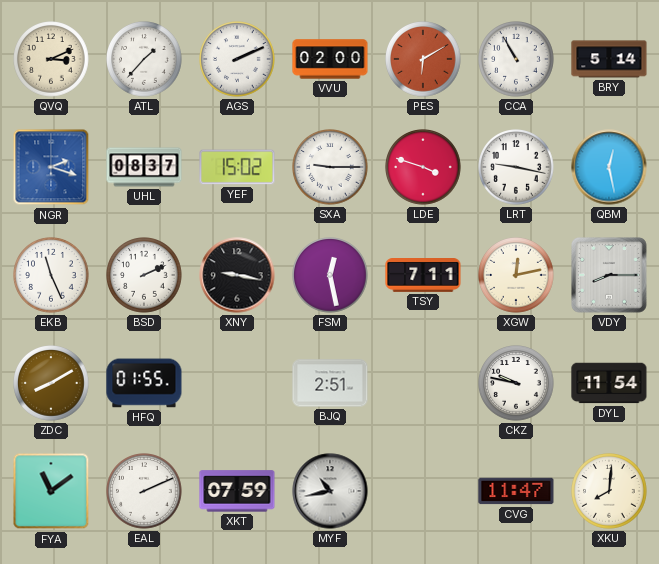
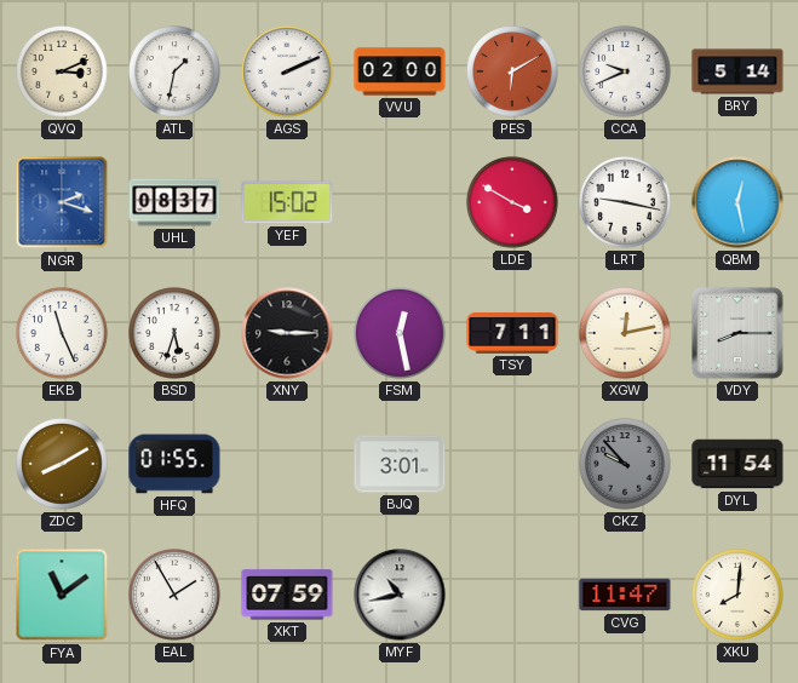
ATL: 1:37 -> 1:32
CCA: 10:55 -> 9:41
SXA: 9:15 -> none
LDE: 3:48 -> 3:50
BSD: 2:11 -> 5:33
XNY: 9:17 -> 9:15
BJQ: 2:51 -> 3:01
CKZ: 9:47 -> 9:53
CKZ dial: white -> grey
EAL: 2:11 -> 1:55
